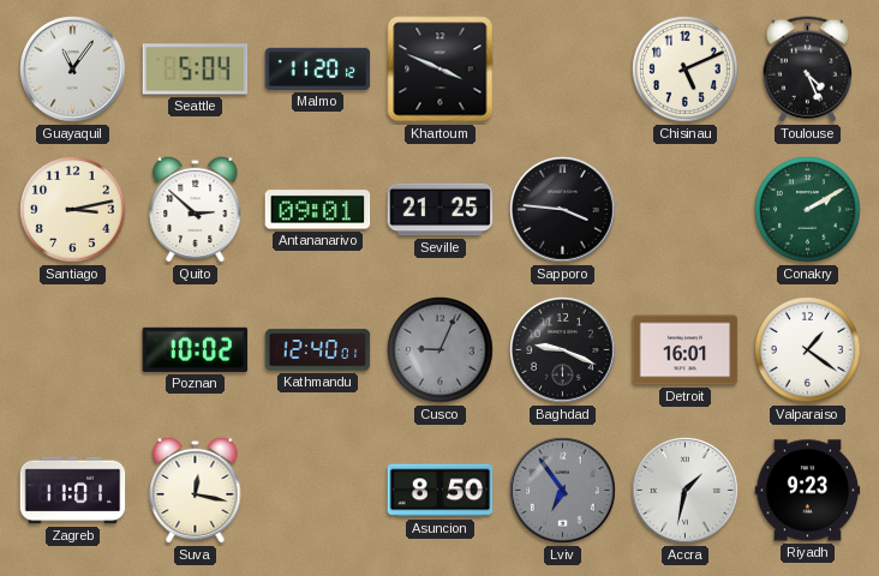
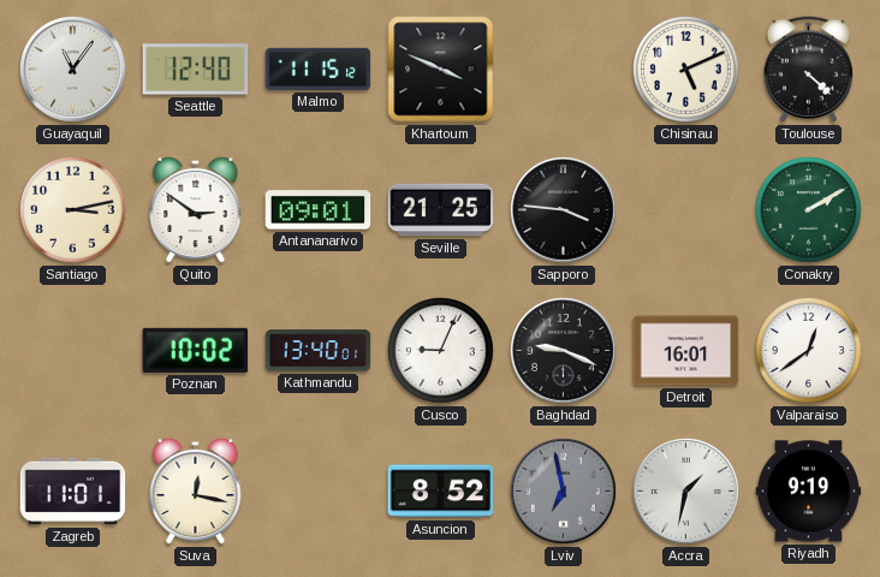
Seattle: 5:04 -> 12:40
Malmo: 11:20 -> 11:15
Toulouse: 4:26 -> 4:22
Quito: 2:52 -> 2:51
Kathmandu: 12:40 -> 13:40
Cusco dial: grey -> white
Valparaiso: 1:21 -> 12:39
Asuncion: 8:50 -> 8:52
Lviv: 6:54 -> 6:58
Riyadh: 9:23 -> 9:19
